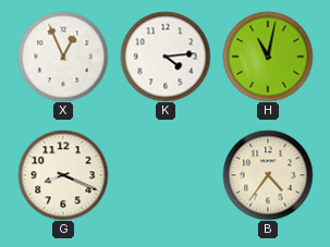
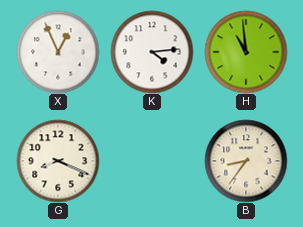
H: 11:02 -> 10:59
B: 4:36 -> 8:36
